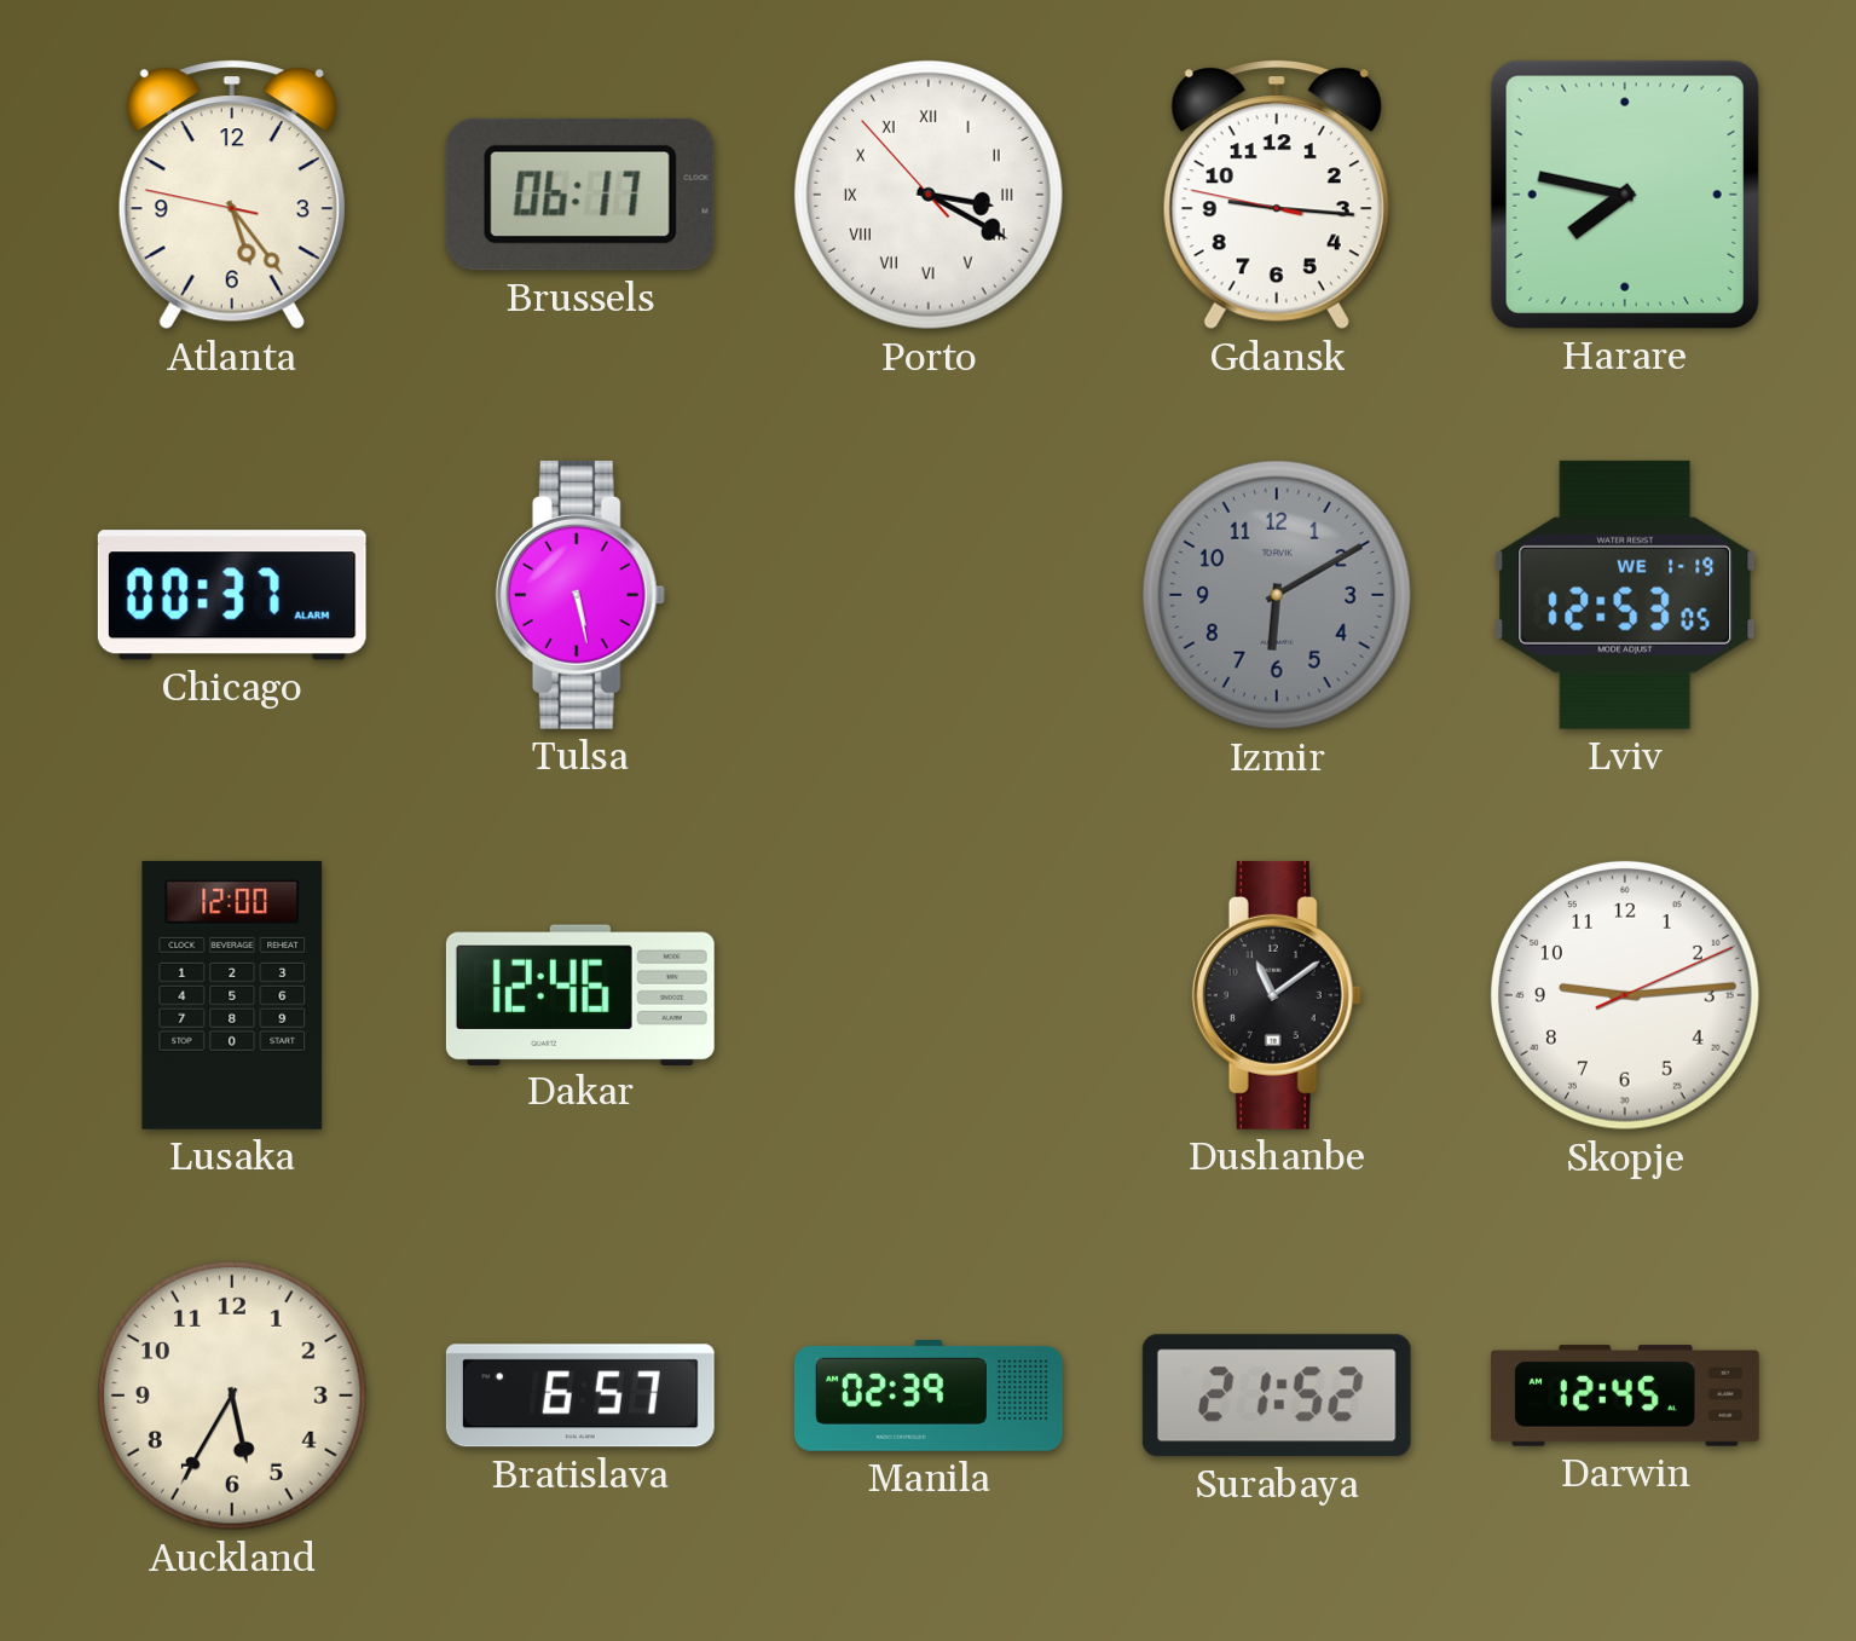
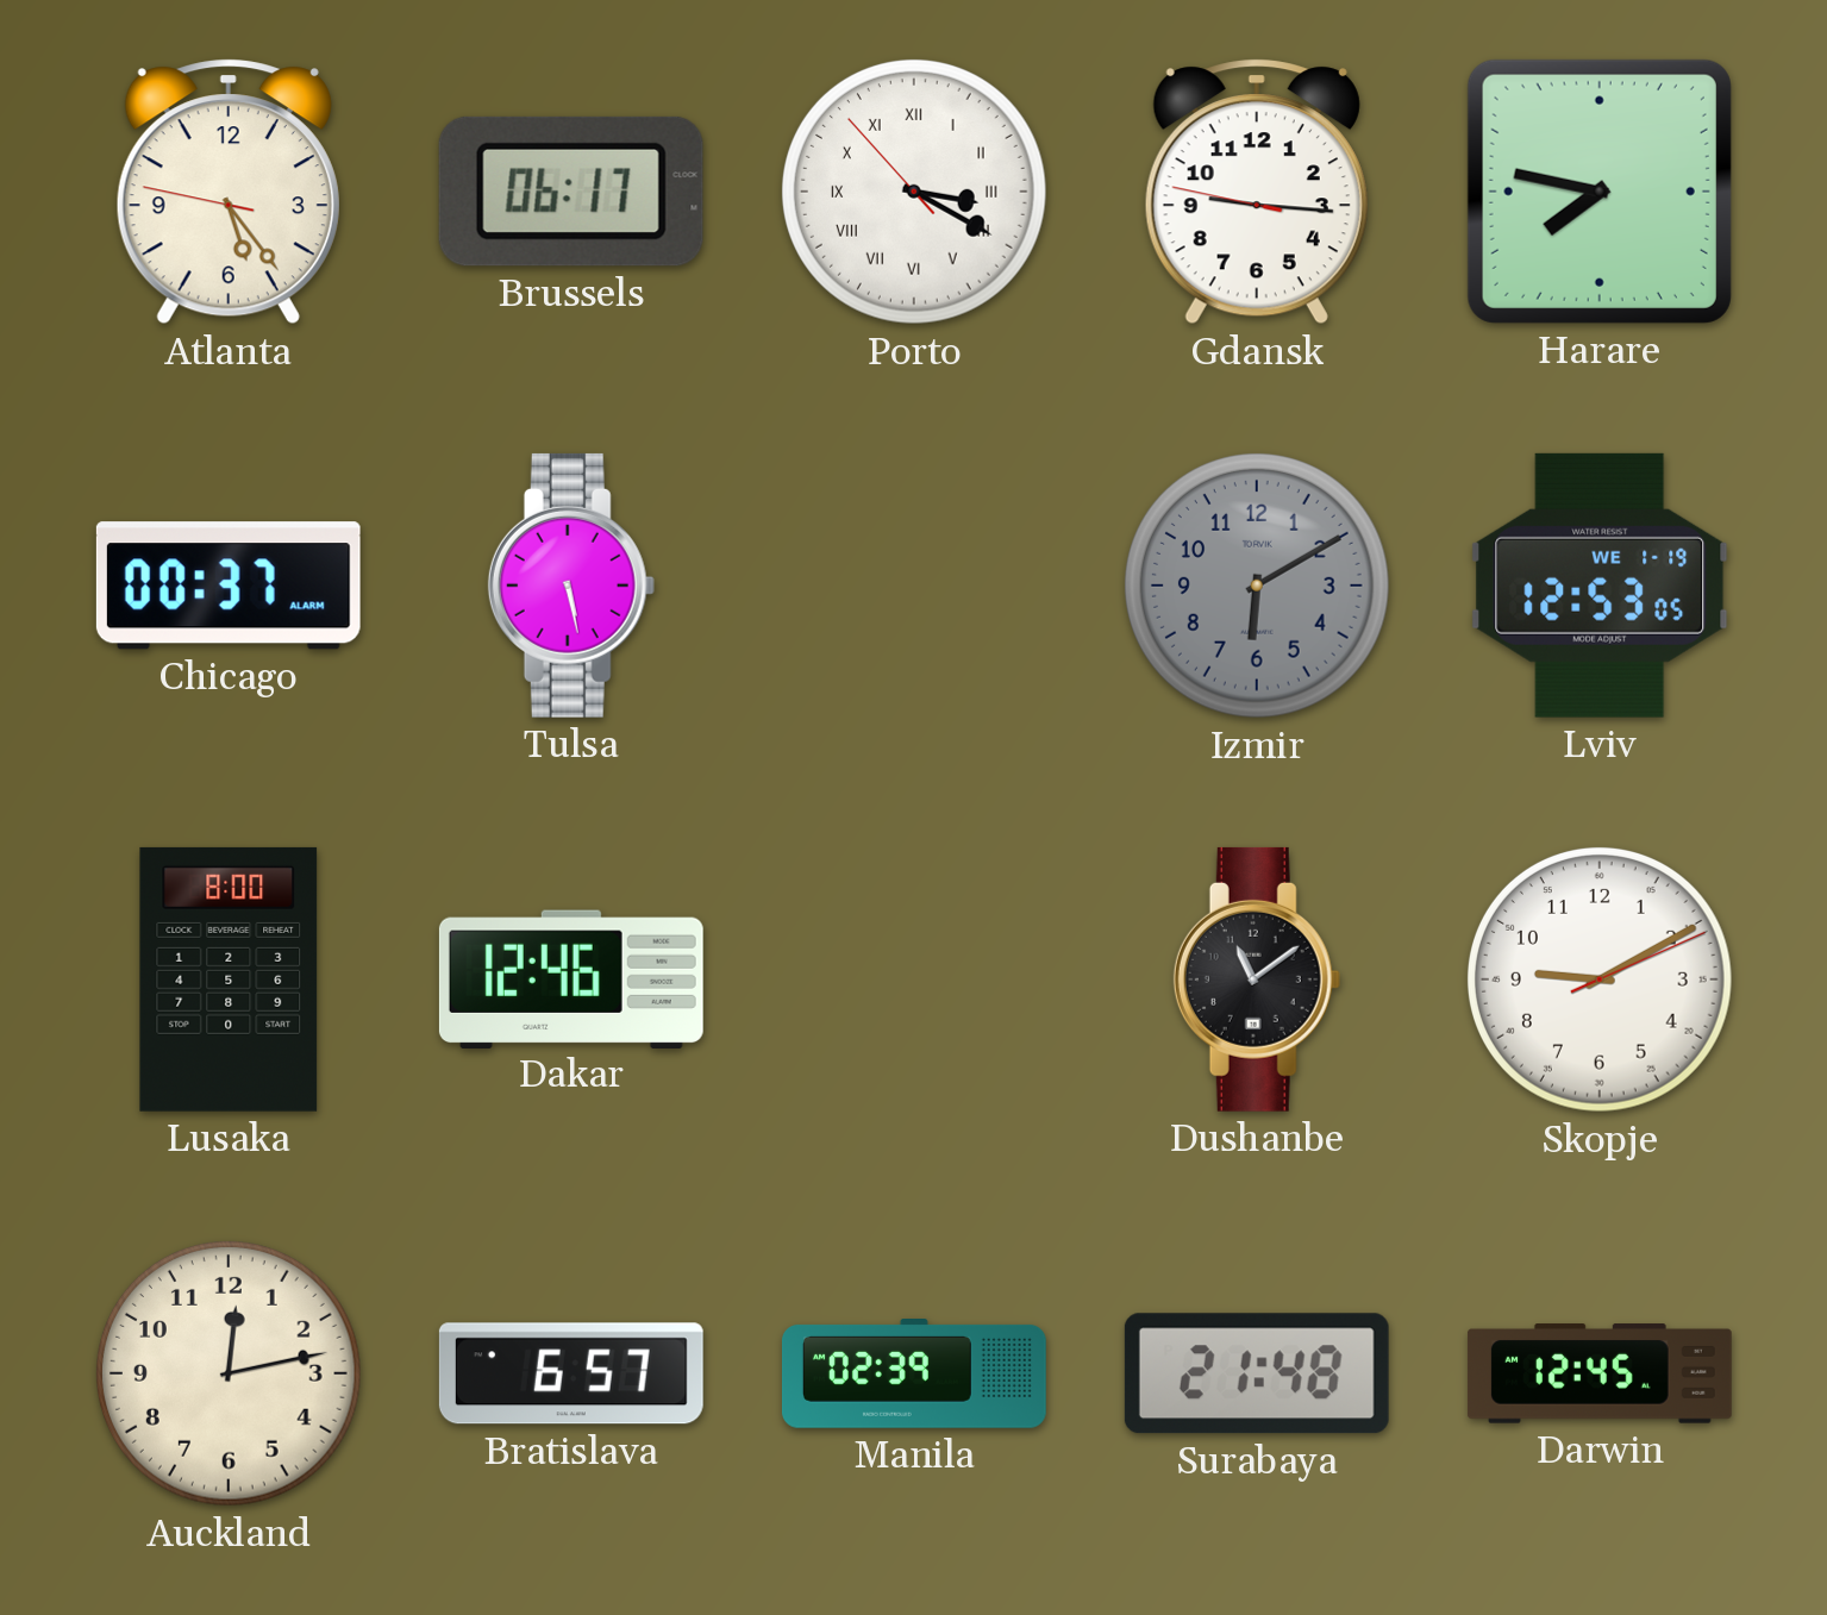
Lusaka: 12:00 -> 8:00
Skopje: 9:14 -> 9:10
Auckland: 5:35 -> 12:13
Surabaya: 21:52 -> 21:48
